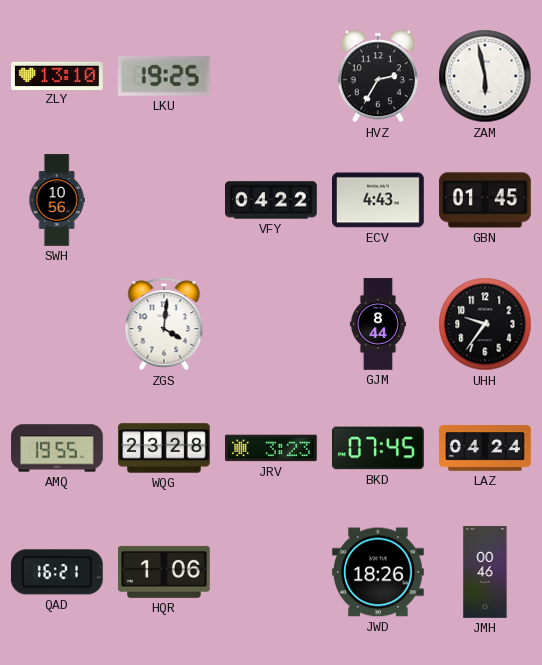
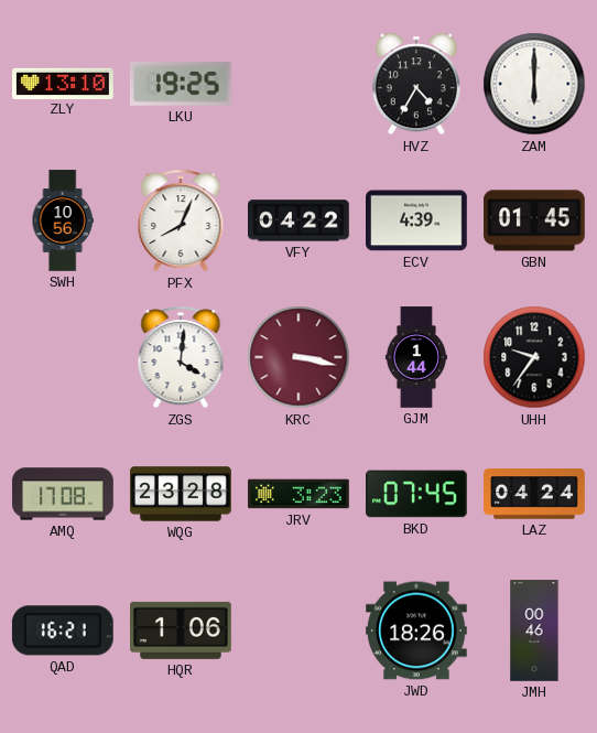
HVZ: 2:35 -> 4:35
ZAM: 5:58 -> 6:00
PFX: none -> 8:04
ECV: 4:43 -> 4:39
KRC: none -> 3:17
GJM: 8:44 -> 1:44
AMQ: 19:55 -> 17:08
